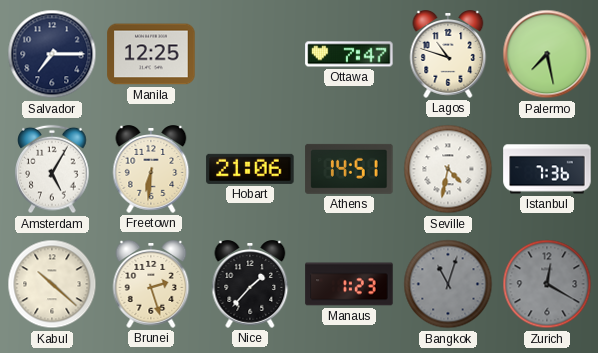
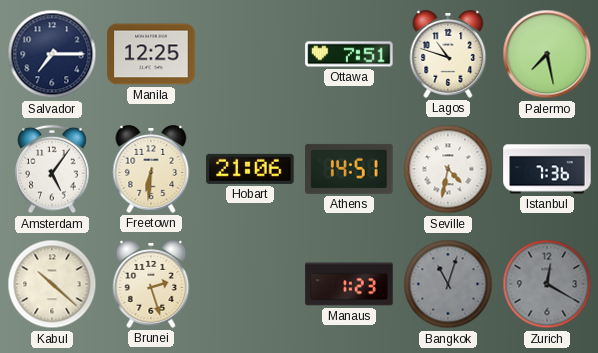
Ottawa: 7:47 -> 7:51
Amsterdam: 5:05 -> 5:06
Nice: 1:37 -> none
